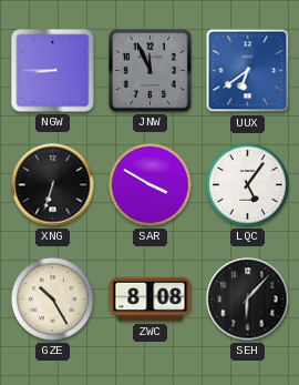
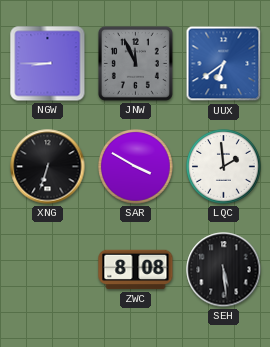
LQC: 5:06 -> 1:59
GZE: 10:25 -> none
SEH: 6:07 -> 5:29
